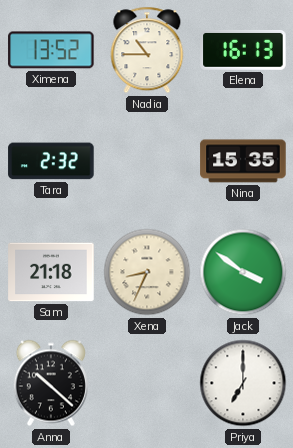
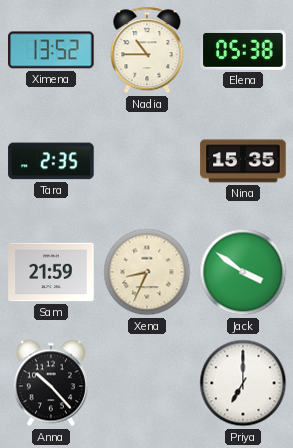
Elena: 16:13 -> 05:38
Tara: 2:32 -> 2:35
Sam: 21:18 -> 21:59
Anna: 10:22 -> 10:23
